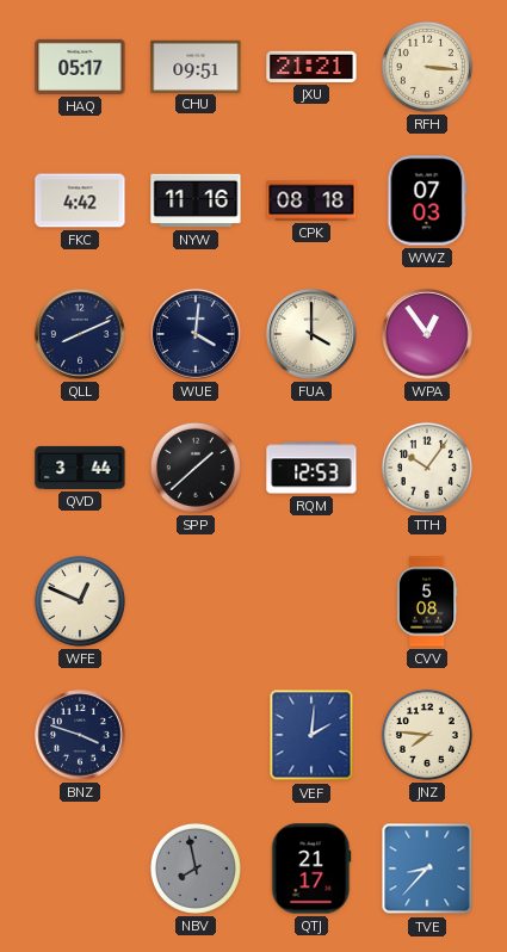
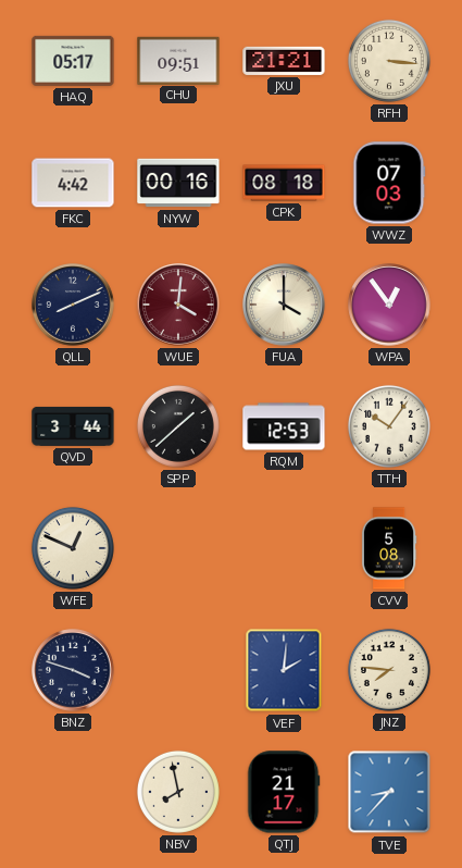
NYW: 11:16 -> 00:16
WUE dial: navy -> burgundy
NBV dial: grey -> cream
